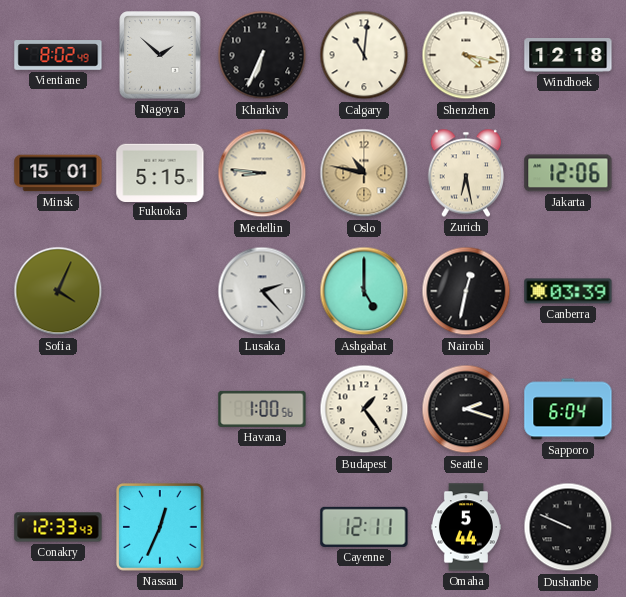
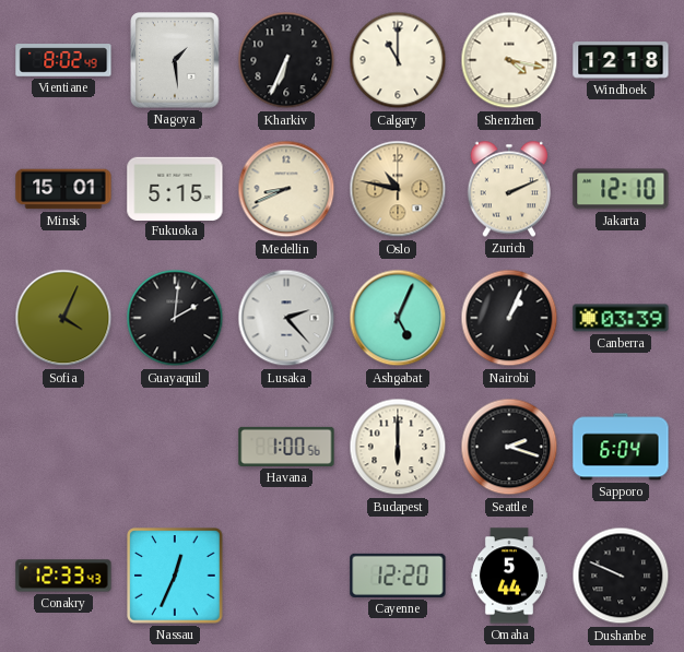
Nagoya: 1:52 -> 1:29
Calgary: 11:01 -> 11:00
Medellin: 8:46 -> 8:41
Zurich: 6:28 -> 2:11
Jakarta: 12:06 -> 12:10
Guayaquil: none -> 2:01
Ashgabat: 5:00 -> 5:04
Nairobi: 12:32 -> 1:04
Budapest: 1:24 -> 6:00
Cayenne: 12:11 -> 12:20
